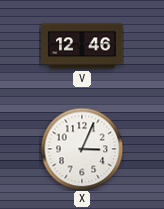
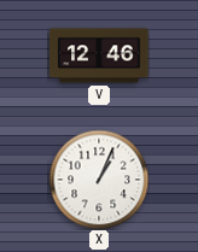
X: 3:04 -> 1:04
